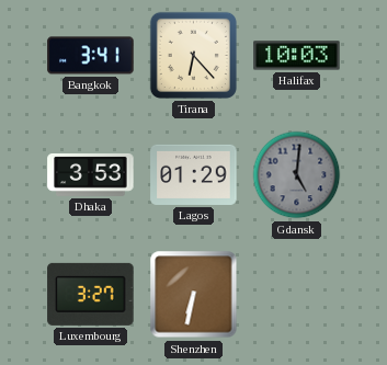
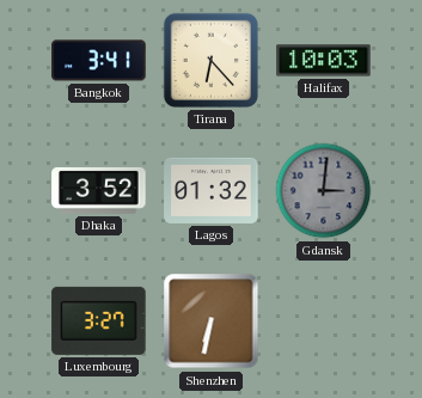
Dhaka: 3:53 -> 3:52
Lagos: 01:29 -> 01:32
Gdansk: 5:01 -> 3:01
